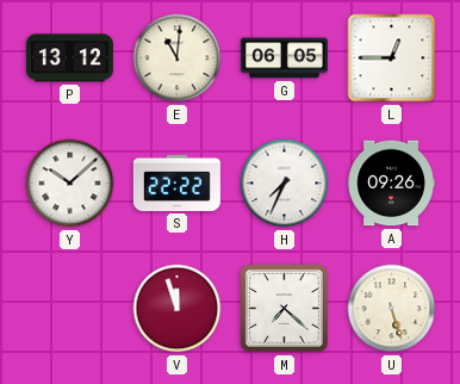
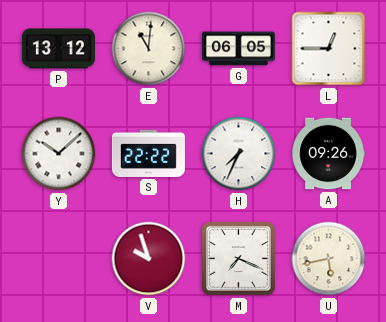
V: 11:57 -> 9:57
M: 7:22 -> 7:19
U: 5:27 -> 5:43
